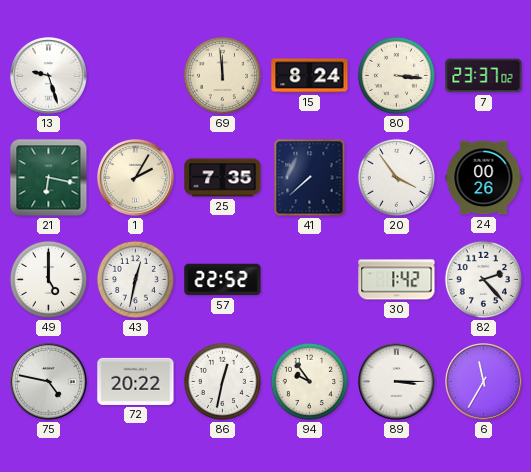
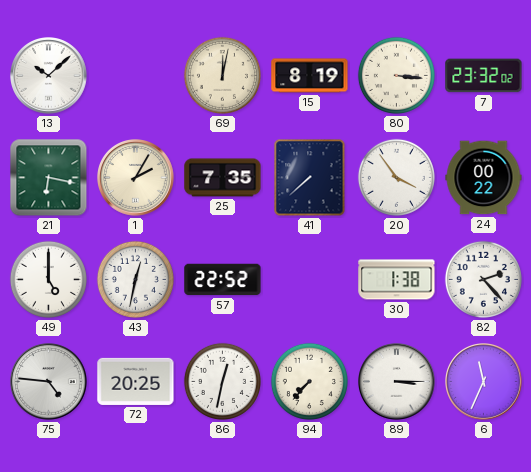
13: 9:27 -> 10:08
69: 11:59 -> 12:02
15: 8:24 -> 8:19
7: 23:37 -> 23:32
24: 00:26 -> 00:22
30: 1:42 -> 1:38
75: 4:47 -> 4:46
72: 20:22 -> 20:25
94: 9:54 -> 7:37
6: 11:35 -> 11:34
